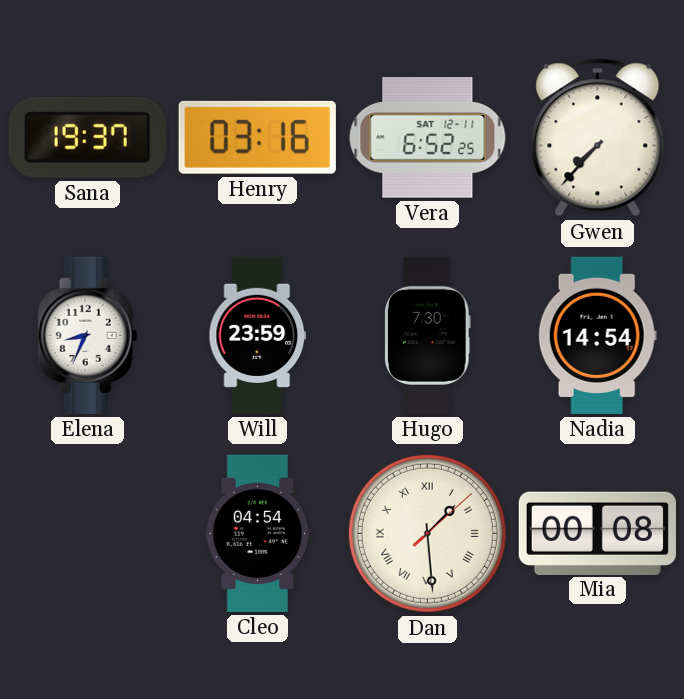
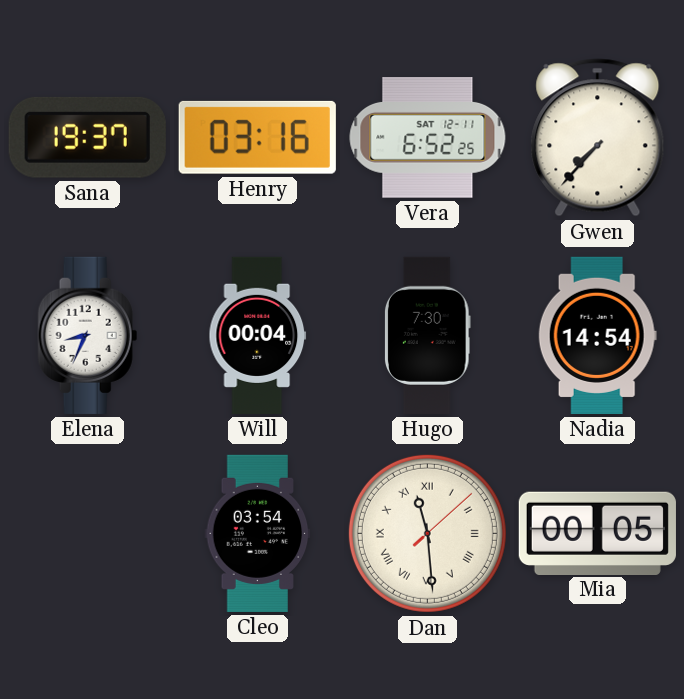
Will: 23:59 -> 00:04
Cleo: 04:54 -> 03:54
Dan: 1:29 -> 11:29
Mia: 00:08 -> 00:05
